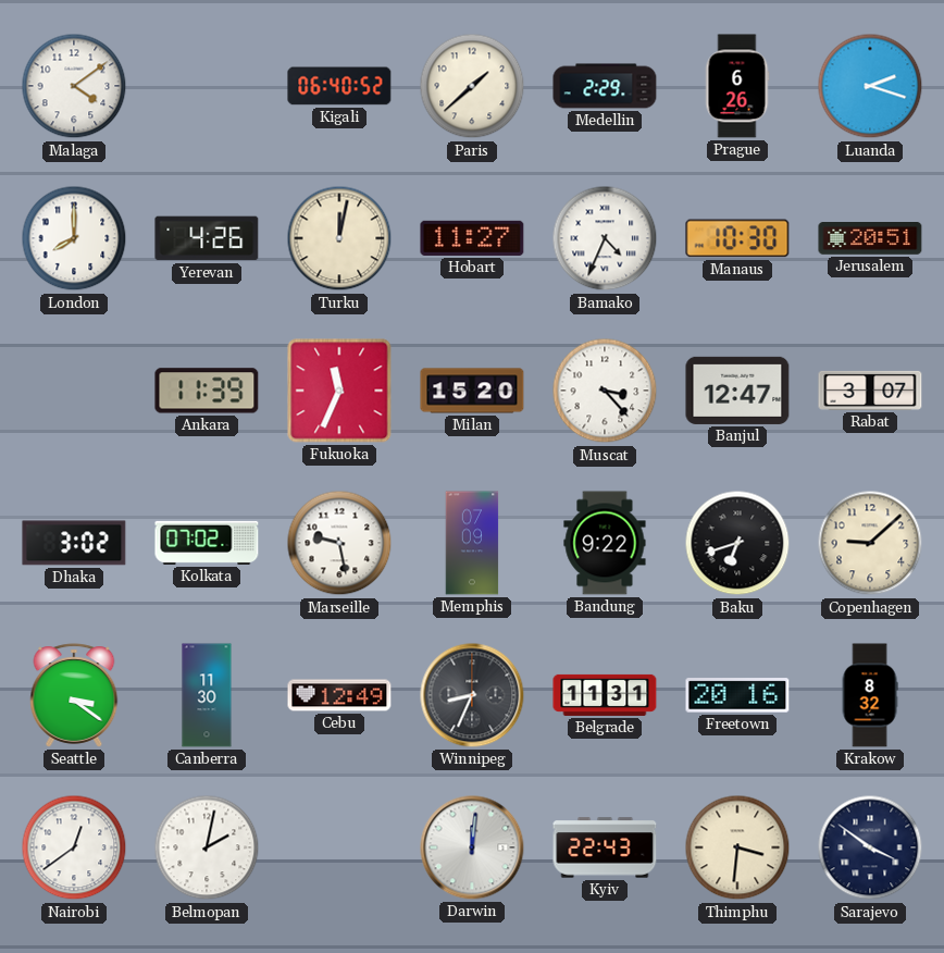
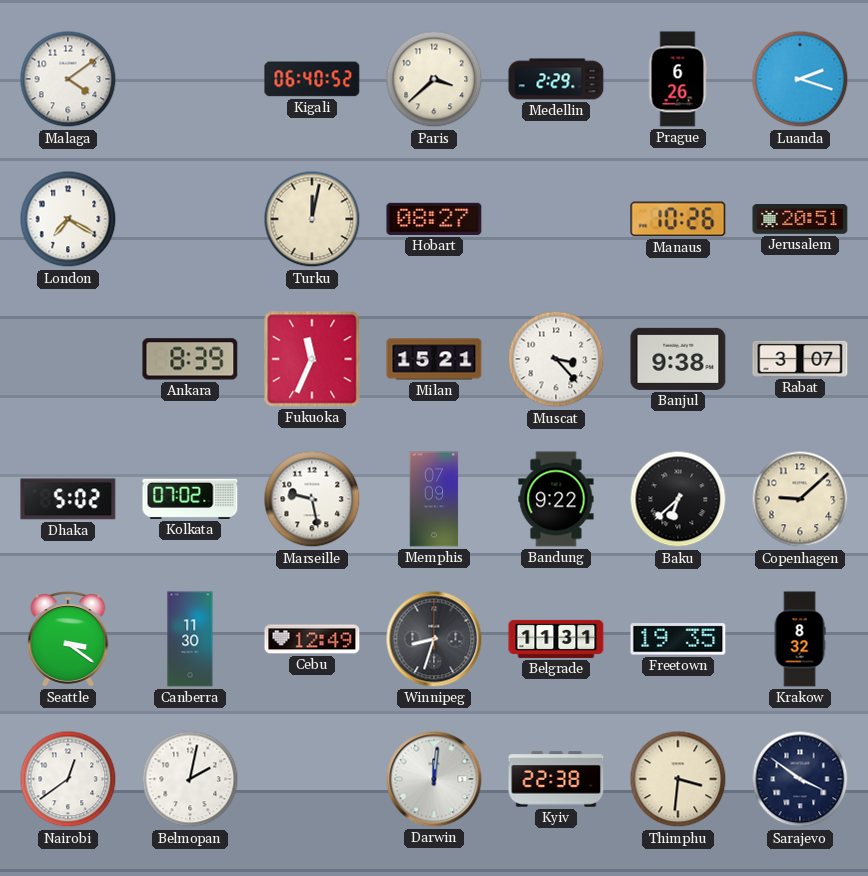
Paris: 1:38 -> 3:38
London: 8:00 -> 7:20
Yerevan: 4:26 -> none
Hobart: 11:27 -> 08:27
Bamako: 4:34 -> none
Manaus: 10:30 -> 10:26
Ankara: 11:39 -> 8:39
Milan: 15:20 -> 15:21
Banjul: 12:47 -> 9:38
Dhaka: 3:02 -> 5:02
Baku: 6:42 -> 6:38
Winnipeg: 8:34 -> 8:33
Freetown: 20:16 -> 19:35
Kyiv: 22:43 -> 22:38
